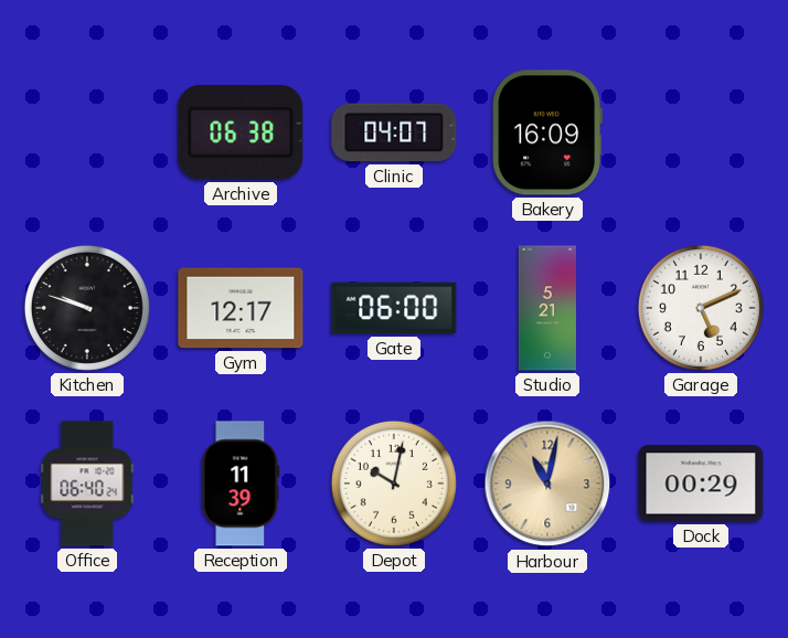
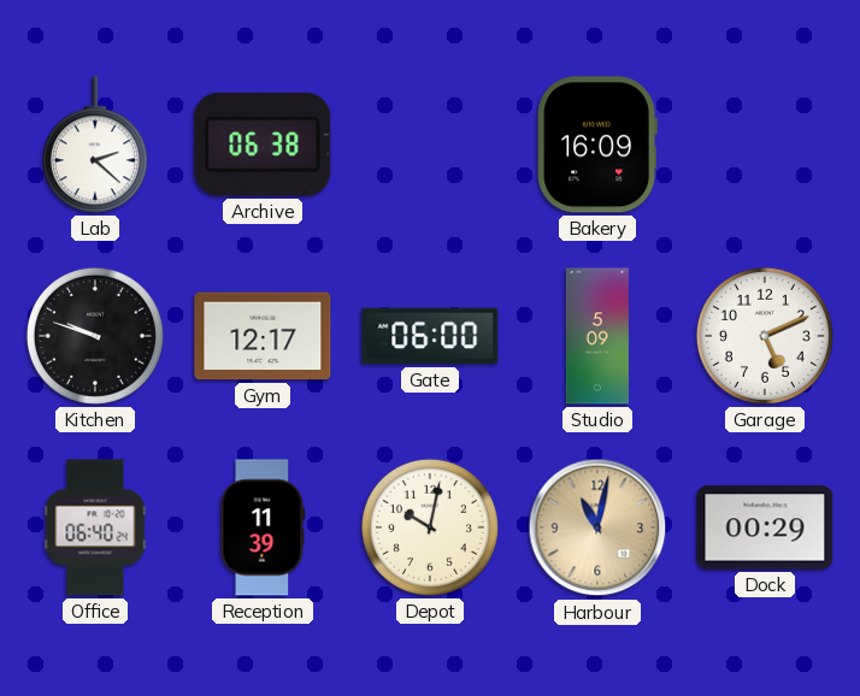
Lab: none -> 2:22
Clinic: 04:07 -> none
Studio: 5:21 -> 5:09
